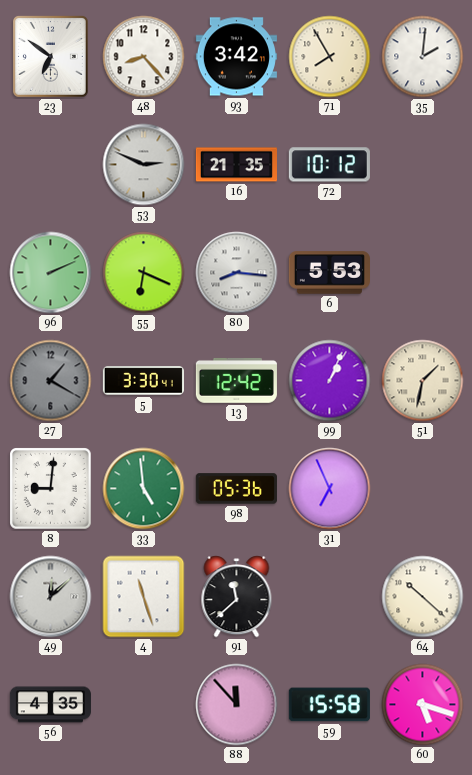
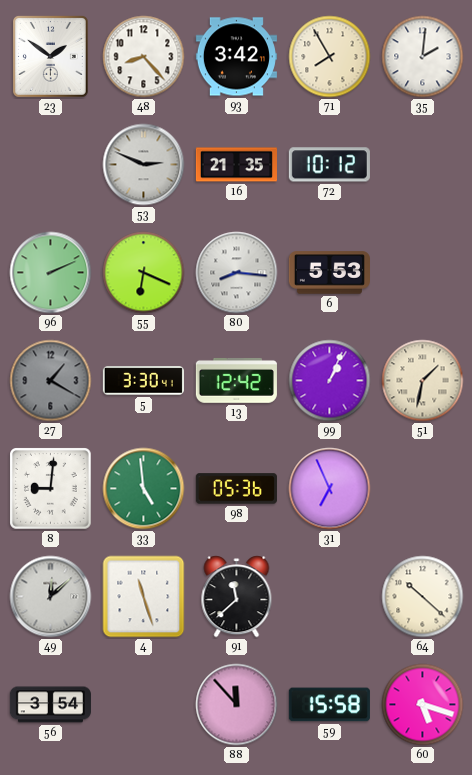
23: 6:51 -> 1:51
56: 4:35 -> 3:54
